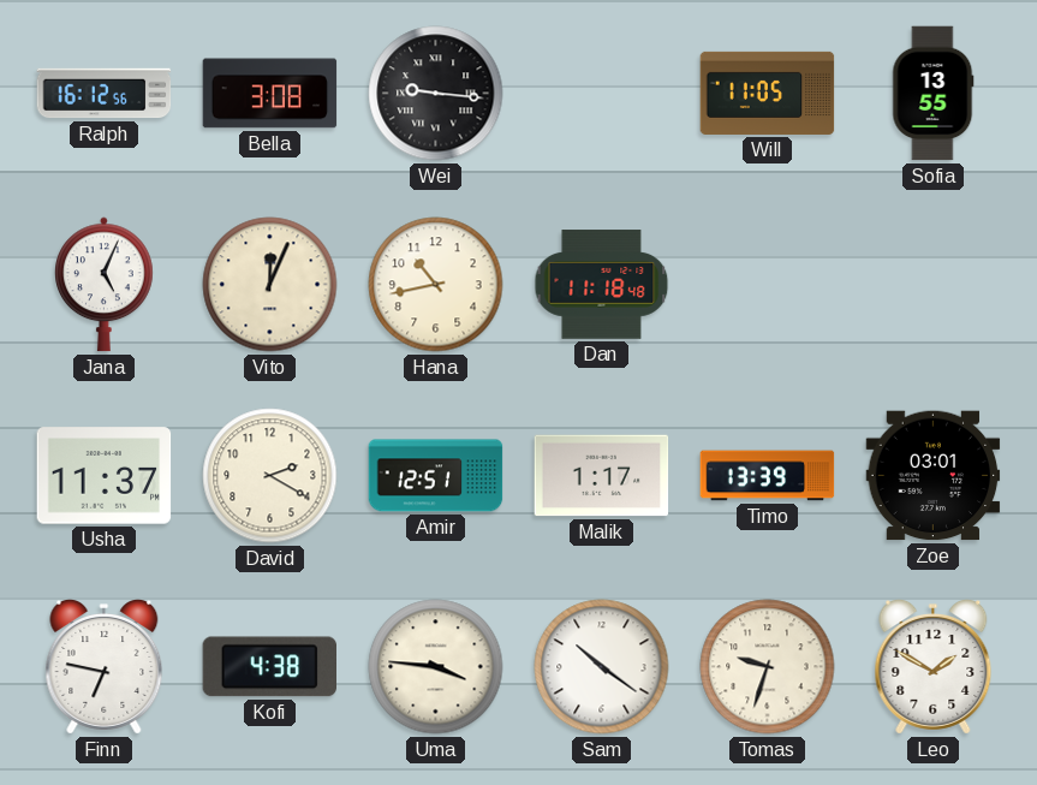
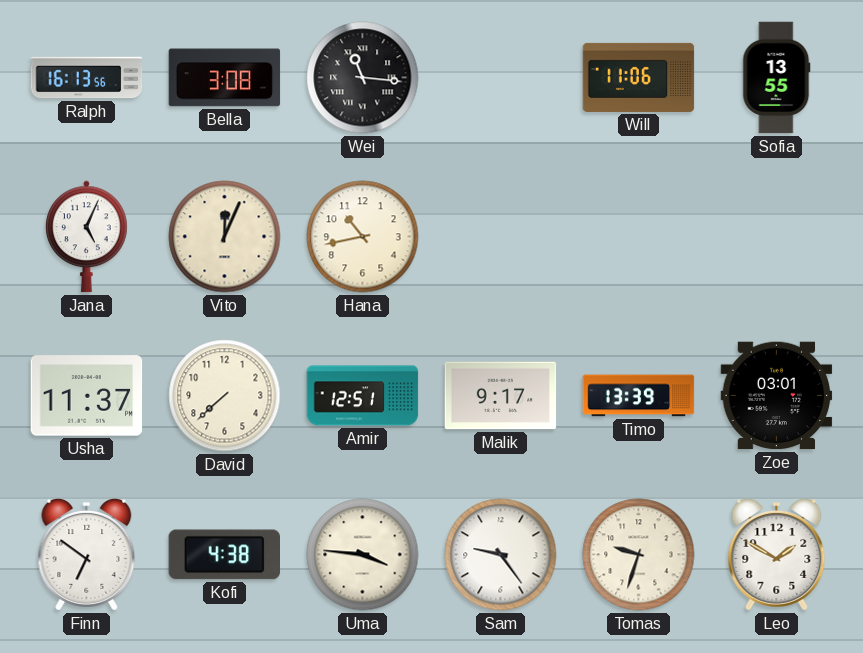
Ralph: 16:12 -> 16:13
Wei: 9:16 -> 11:16
Will: 11:05 -> 11:06
Dan: 11:18 -> none
David: 2:20 -> 7:38
Malik: 1:17 -> 9:17
Finn: 6:47 -> 6:51
Sam: 10:21 -> 9:24
